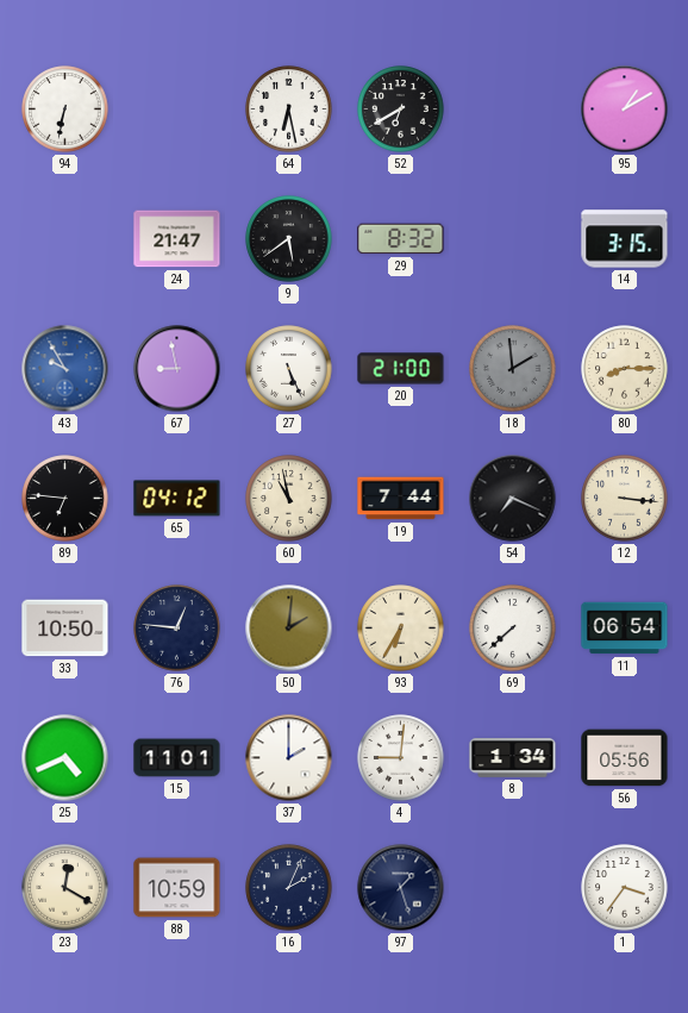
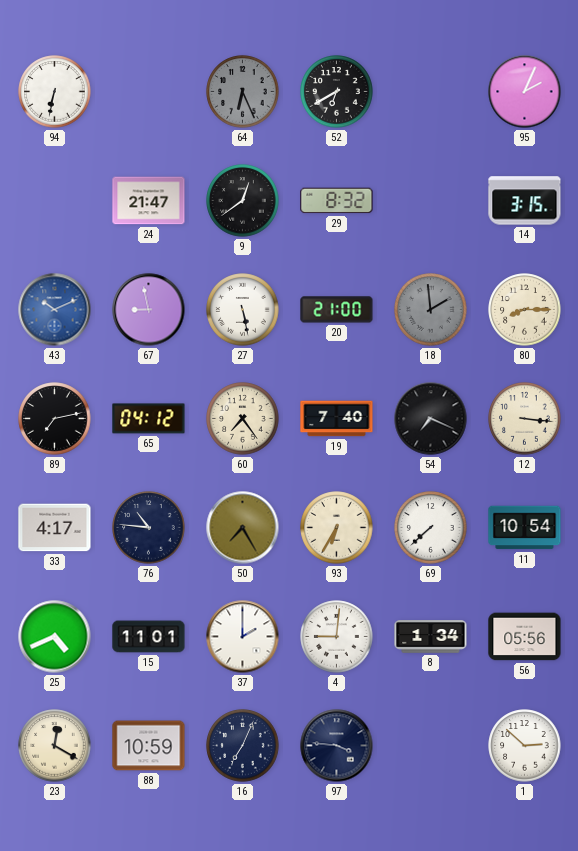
64: 6:28 -> 6:26
64 dial: white -> grey
95: 1:10 -> 2:04
9: 5:39 -> 12:39
43: 9:55 -> 10:11
27: 5:26 -> 5:28
89: 6:46 -> 7:13
60: 10:58 -> 7:24
19: 7:44 -> 7:40
33: 10:50 -> 4:17
76: 12:46 -> 10:46
50: 2:01 -> 7:25
11: 06:54 -> 10:54
16: 2:04 -> 7:04
97: 1:27 -> 3:46
1: 3:36 -> 2:52
